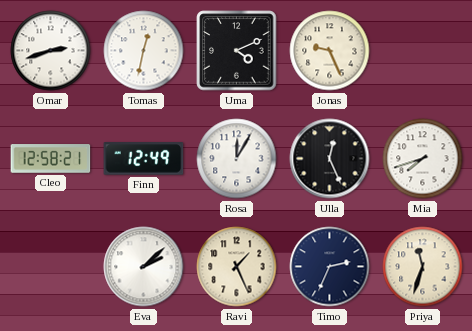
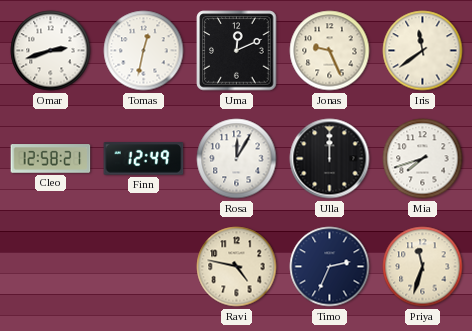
Uma: 4:11 -> 12:11
Iris: none -> 11:39
Ulla: 12:26 -> 12:00
Eva: 2:08 -> none
Ravi: 1:26 -> 4:47
